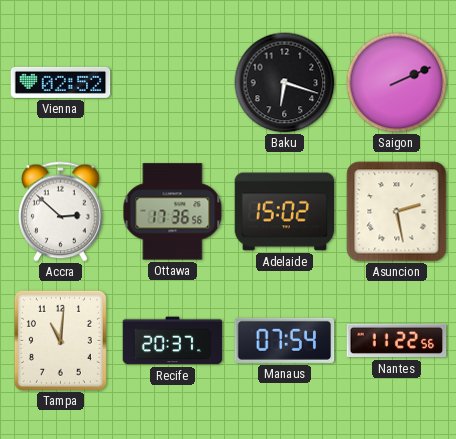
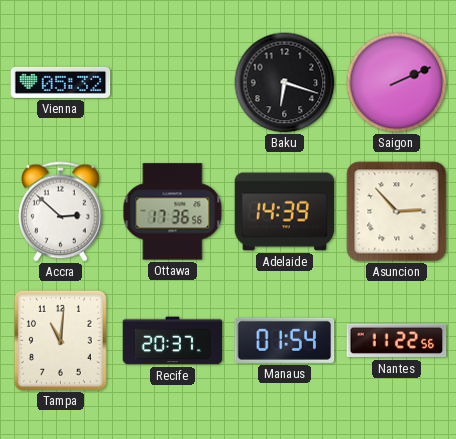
Vienna: 02:52 -> 05:32
Adelaide: 15:02 -> 14:39
Asuncion: 2:28 -> 2:53
Manaus: 07:54 -> 01:54
